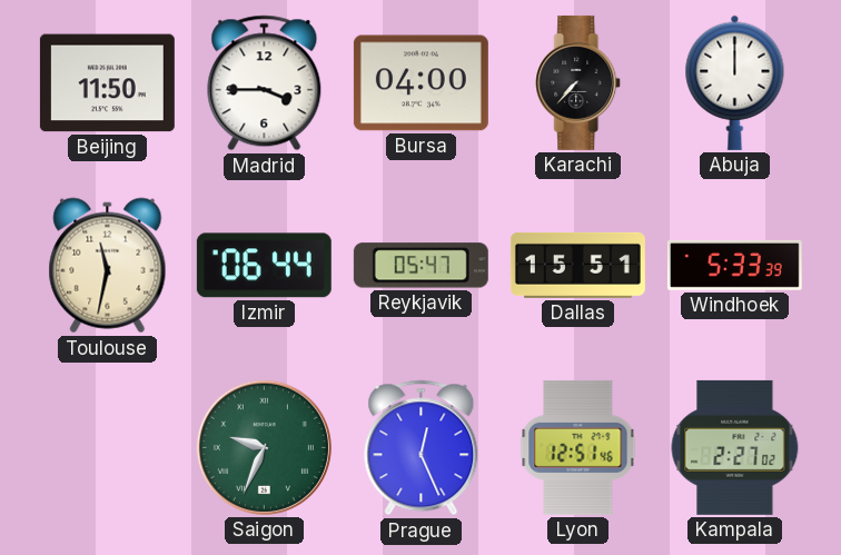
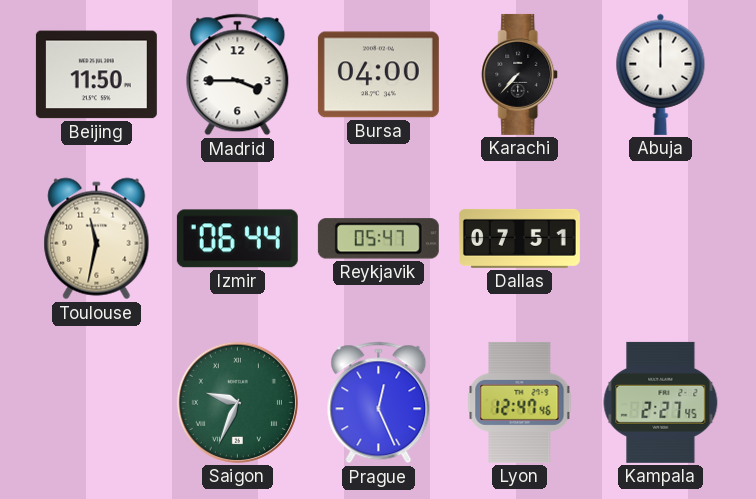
Dallas: 15:51 -> 07:51
Windhoek: 5:33 -> none
Lyon: 12:51 -> 12:47
Kampala: 2:27:02 -> 2:27:45
